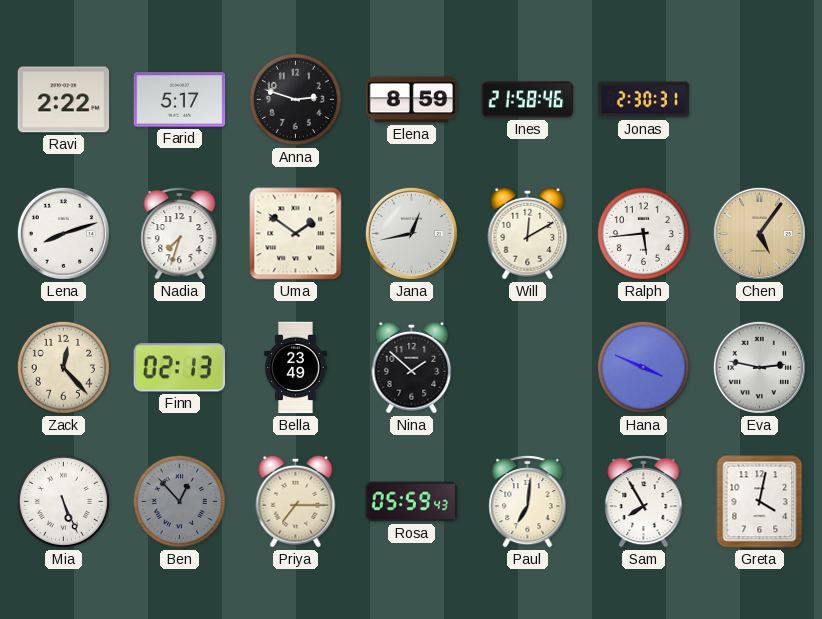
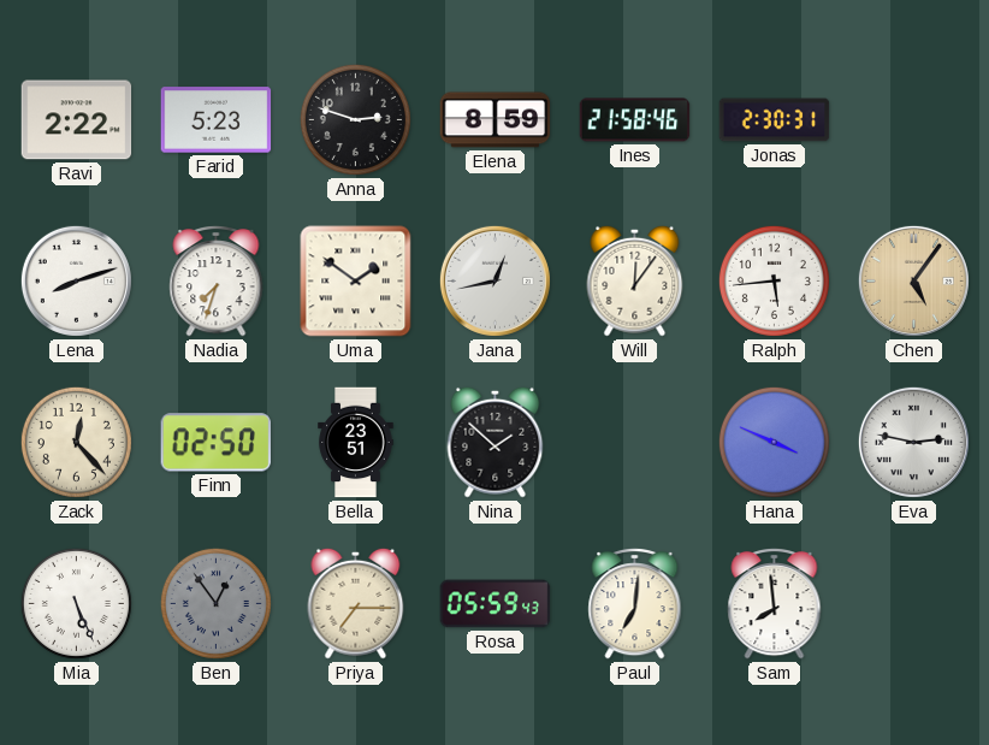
Farid: 5:17 -> 5:23
Will: 12:10 -> 12:06
Finn: 02:13 -> 02:50
Bella: 23:49 -> 23:51
Ben: 12:53 -> 12:54
Sam: 7:55 -> 7:59
Greta: 4:02 -> none
